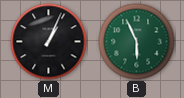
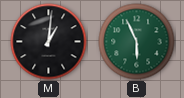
M: 1:04 -> 1:01
